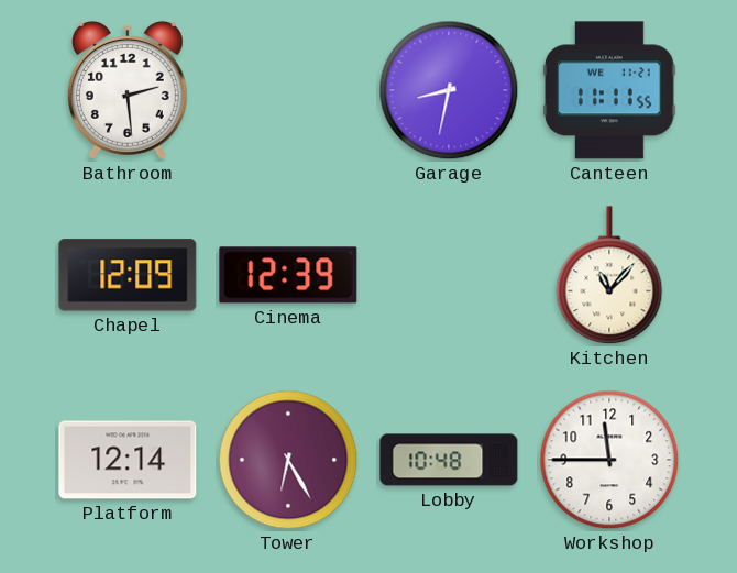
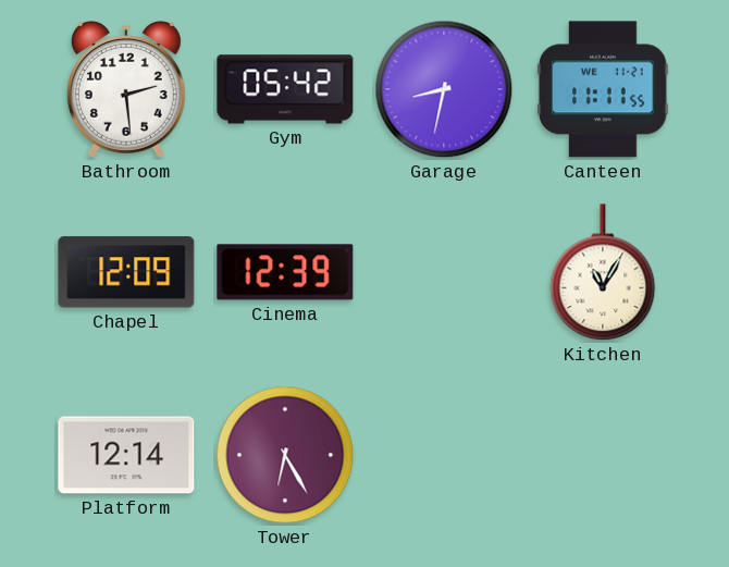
Gym: none -> 05:42
Kitchen: 11:07 -> 11:05
Lobby: 10:48 -> none
Workshop: 11:45 -> none
